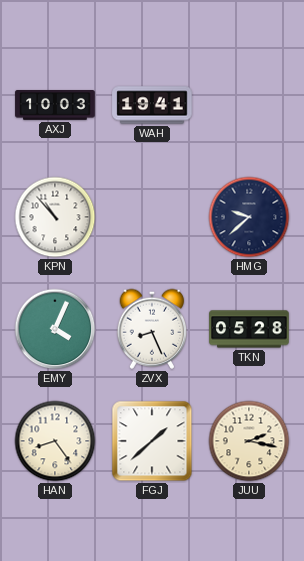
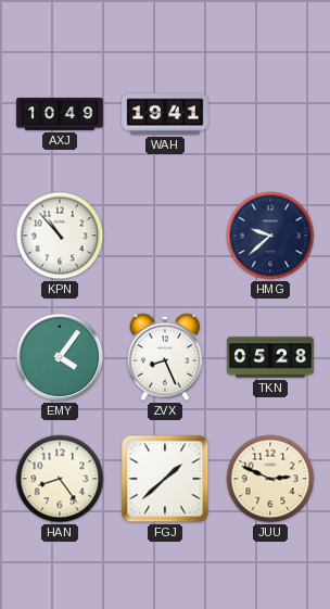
AXJ: 10:03 -> 10:49
EMY: 4:04 -> 4:06
JUU: 2:17 -> 2:49
